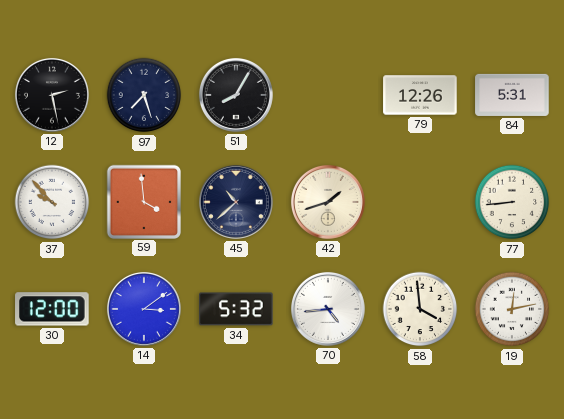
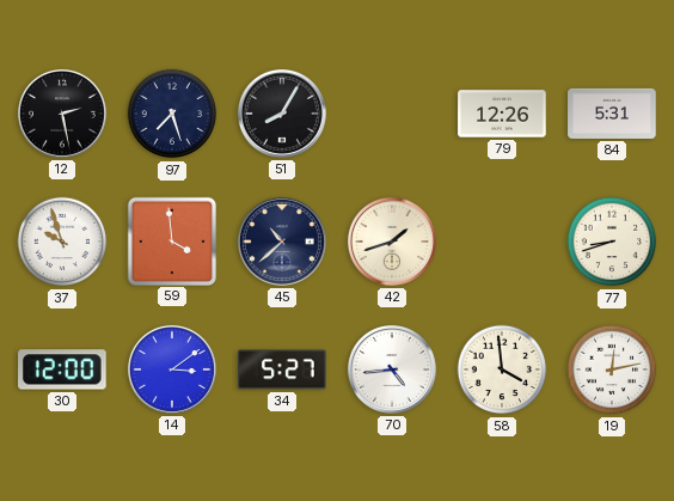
37: 9:53 -> 9:57
77: 8:44 -> 8:42
34: 5:32 -> 5:27
